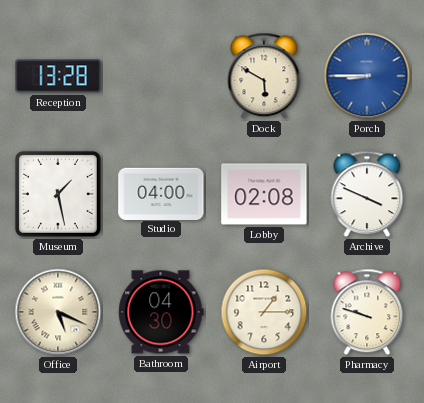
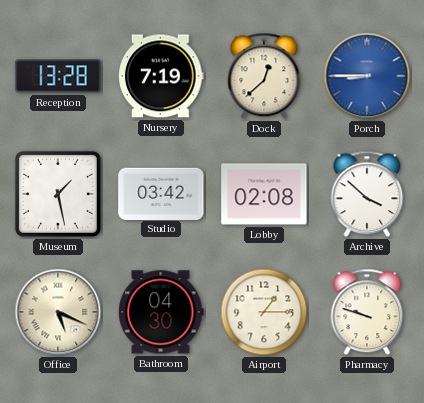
Nursery: none -> 7:19
Dock: 5:50 -> 12:38
Studio: 04:00 -> 03:42
Archive: 3:49 -> 3:52
